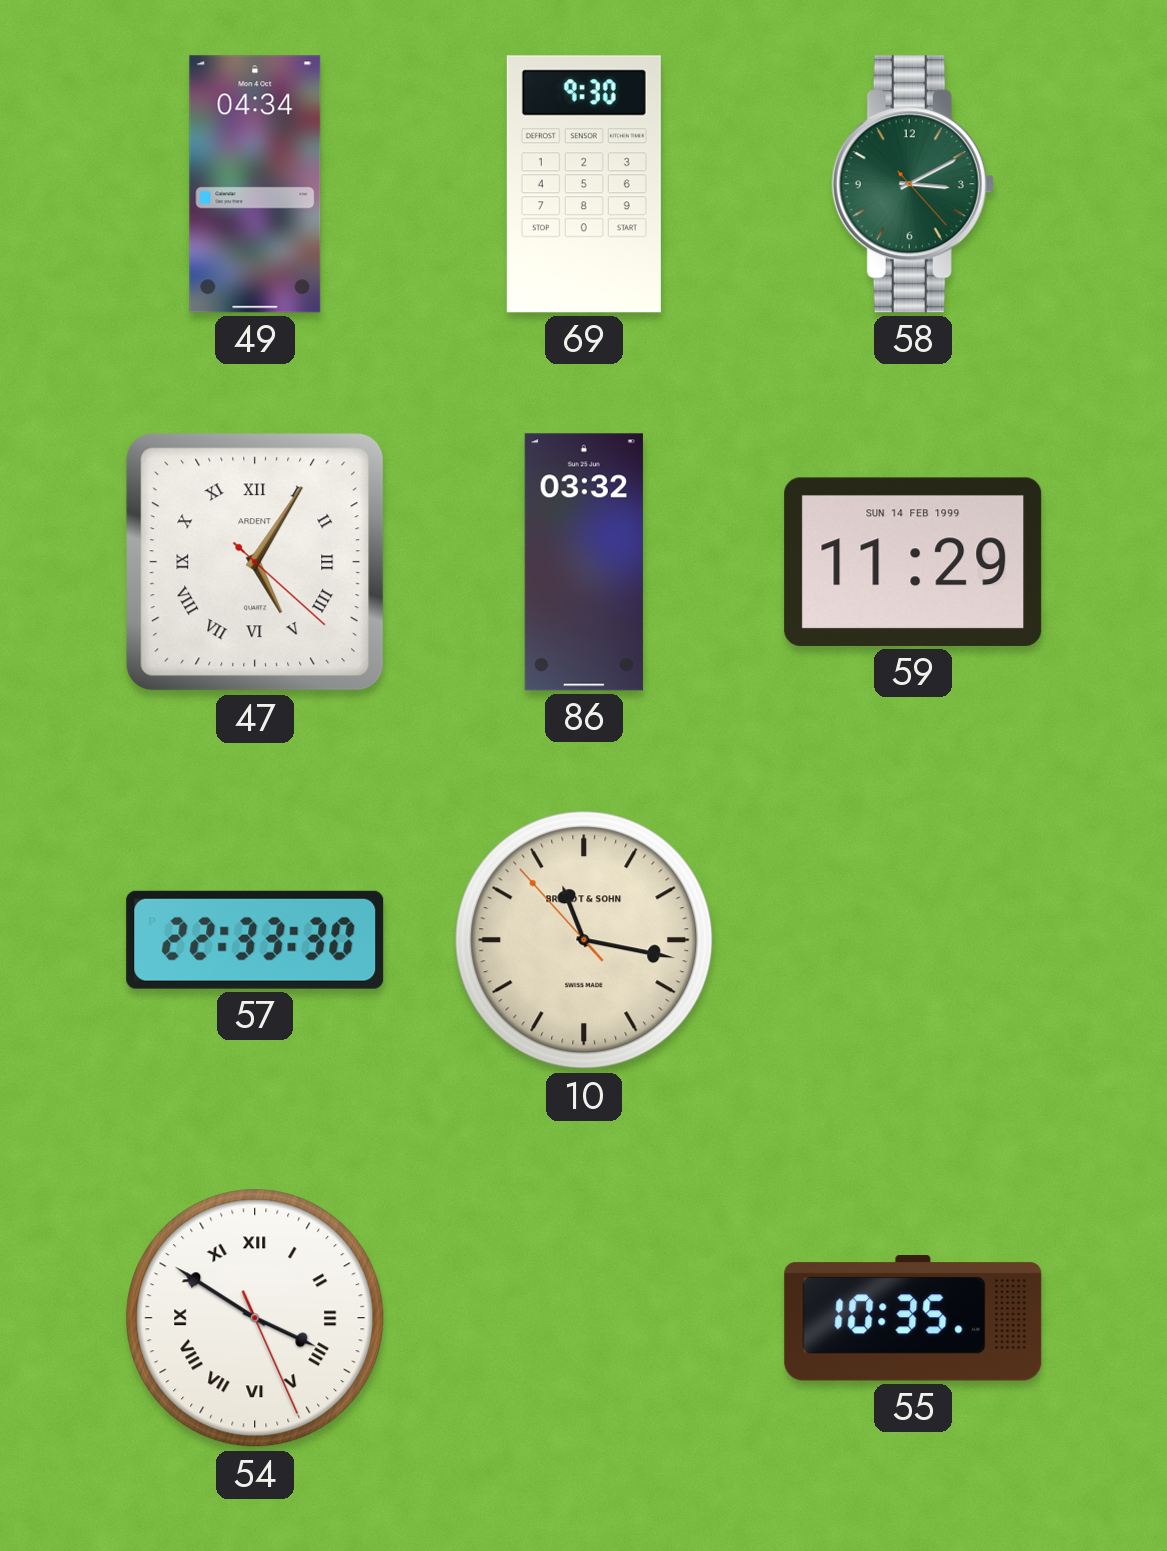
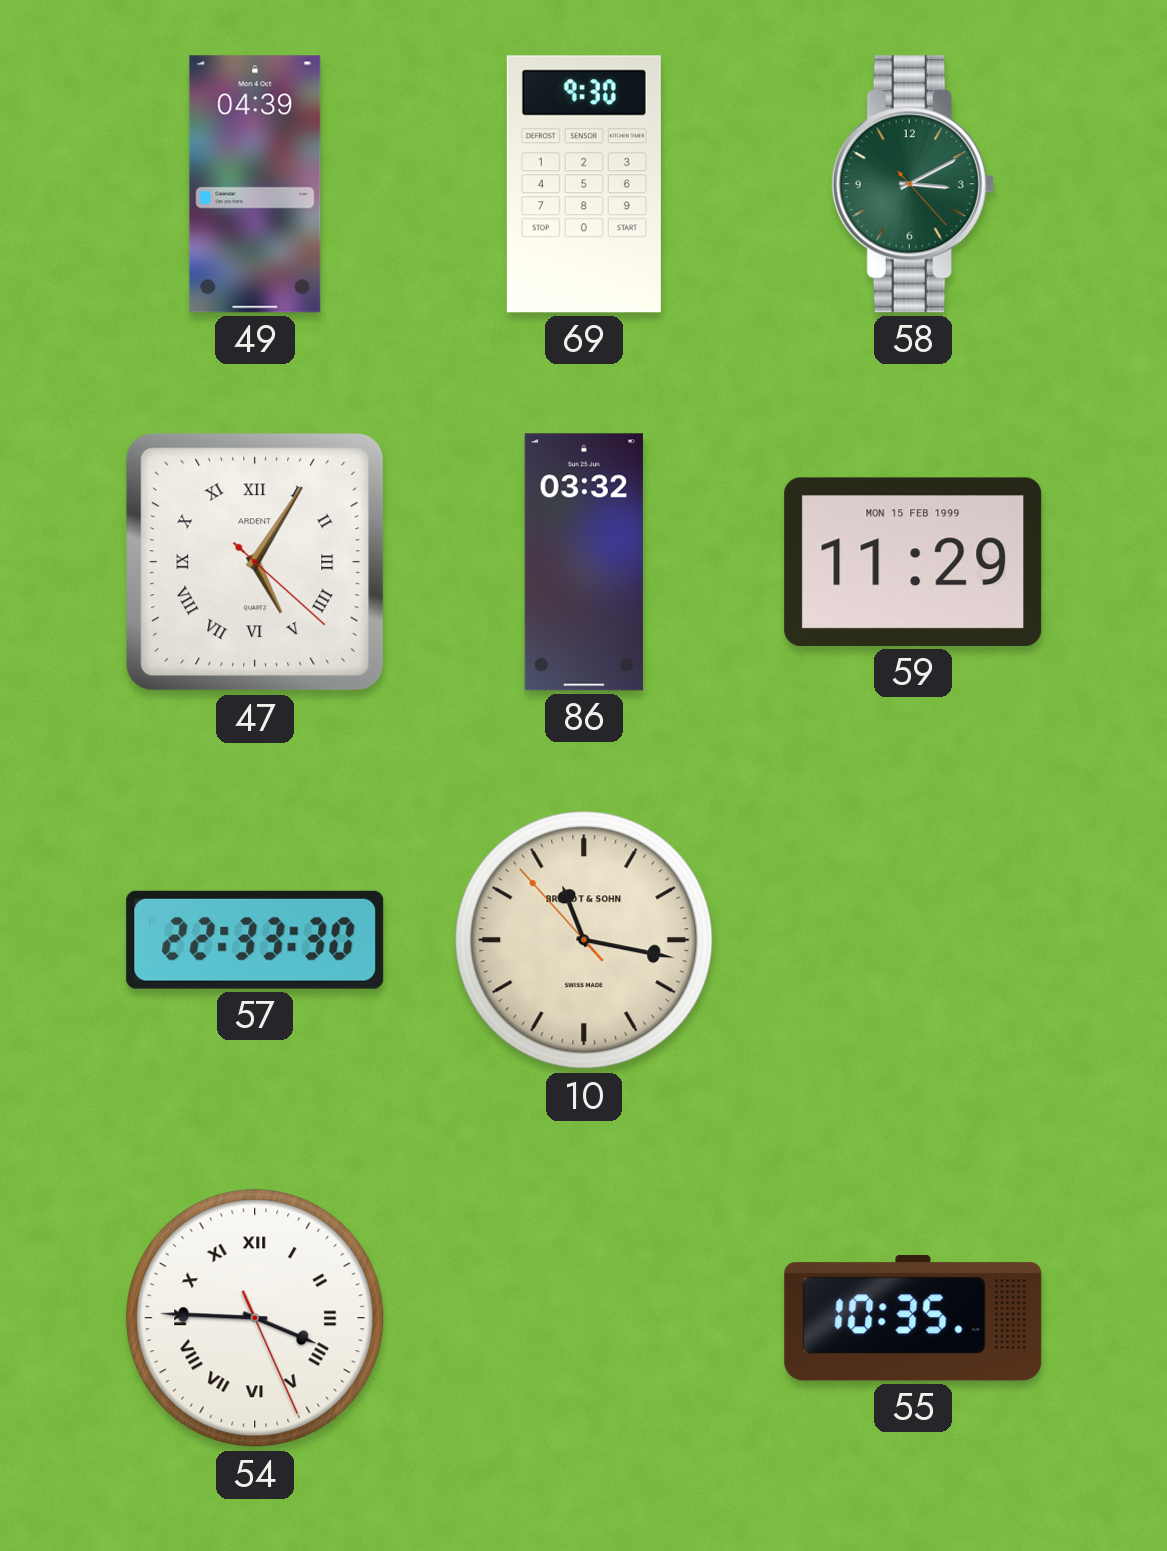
49: 04:34 -> 04:39
59 date: SUN 14 FEB 1999 -> MON 15 FEB 1999
54: 3:50 -> 3:45
